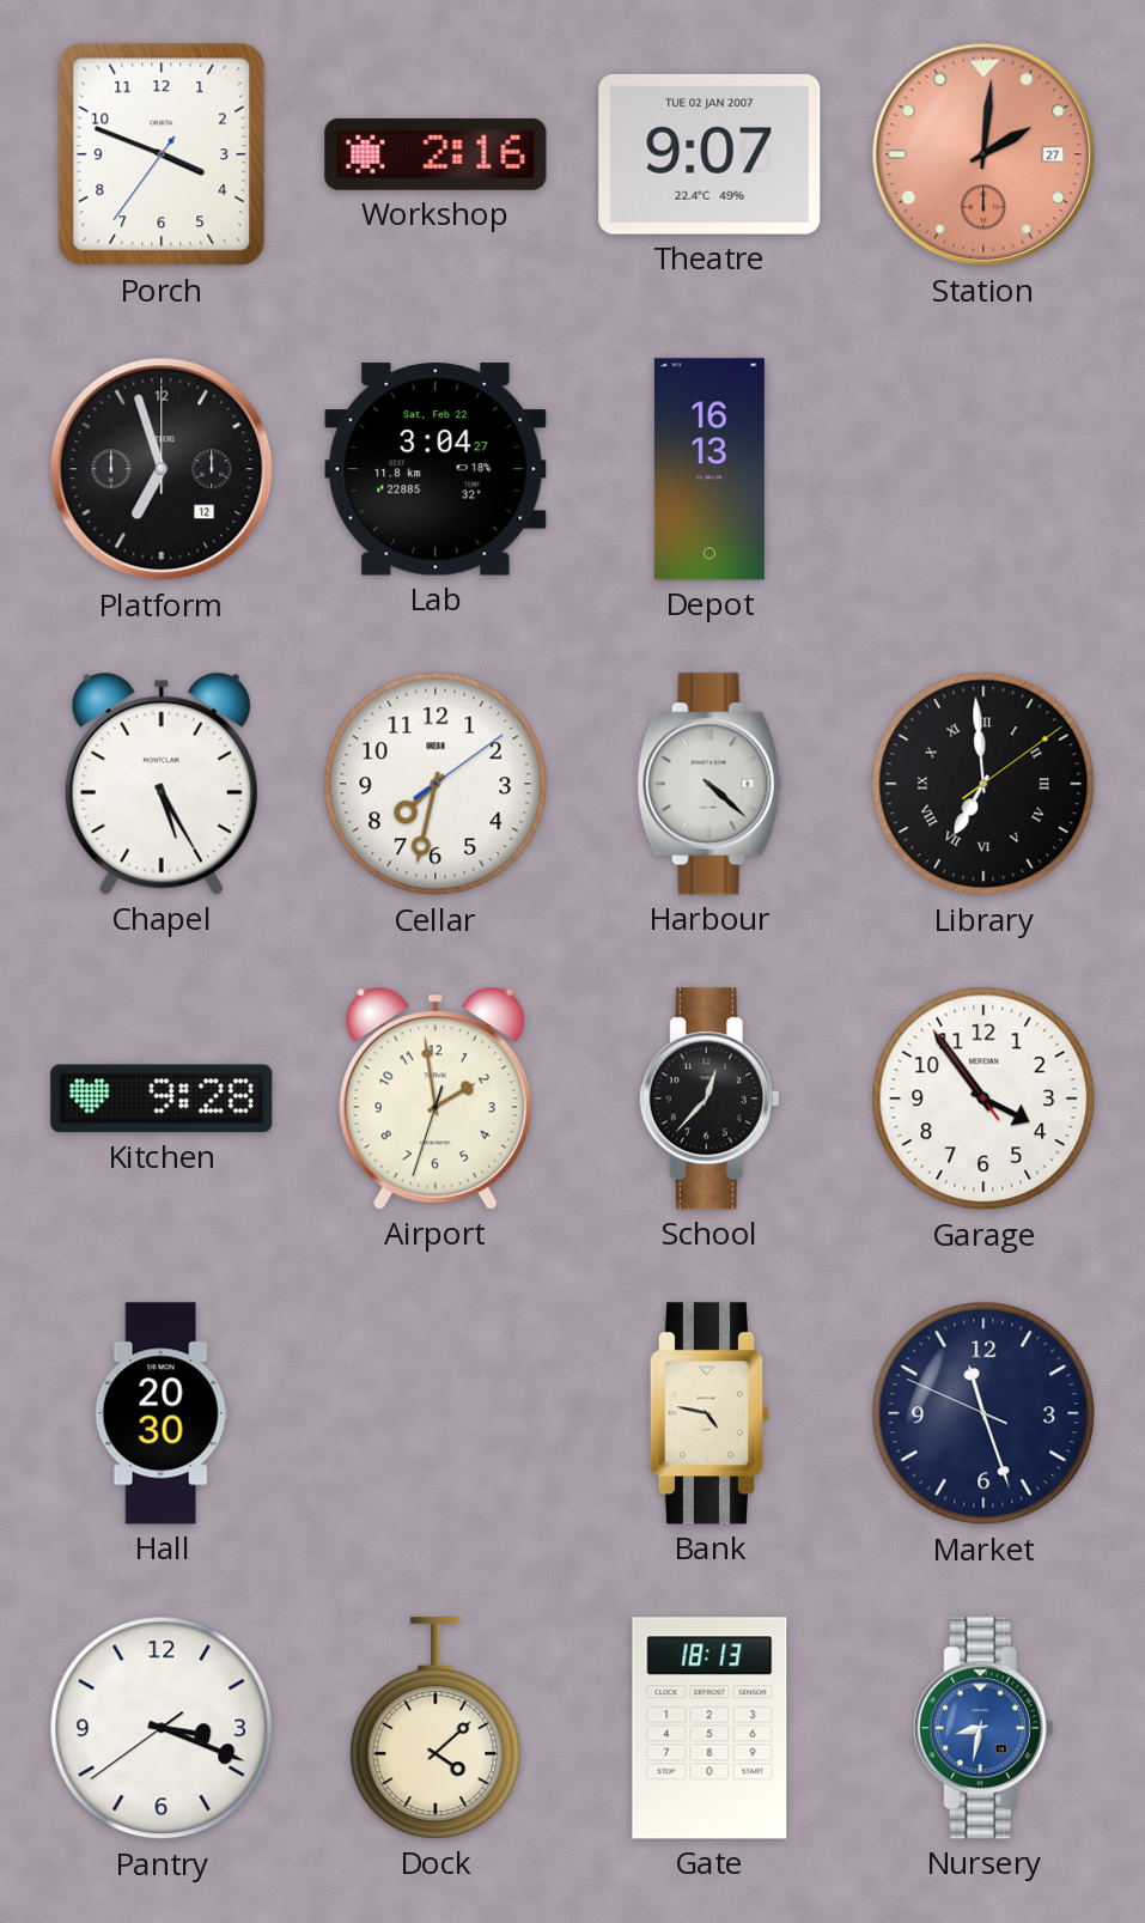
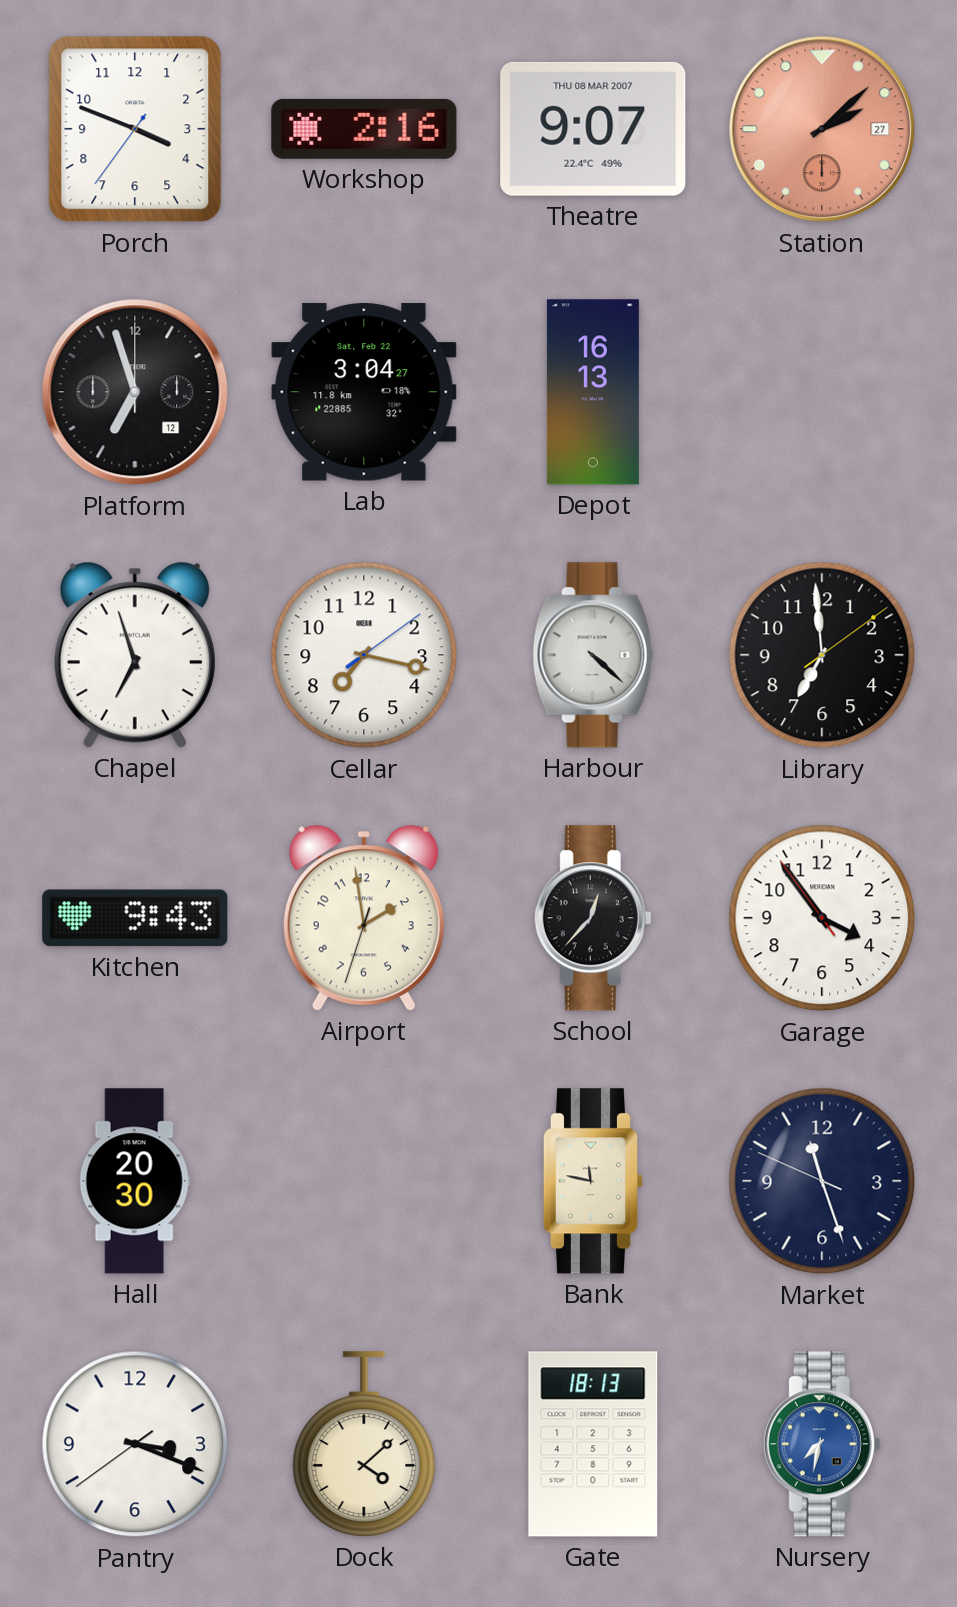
Theatre date: TUE 02 JAN 2007 -> THU 08 MAR 2007
Station: 2:01 -> 2:08
Chapel: 5:25 -> 6:57
Cellar: 7:32 -> 7:17
Library numerals: Roman -> Arabic
Kitchen: 9:28 -> 9:43
Bank: 4:47 -> 11:47
Nursery: 8:32 -> 7:32
